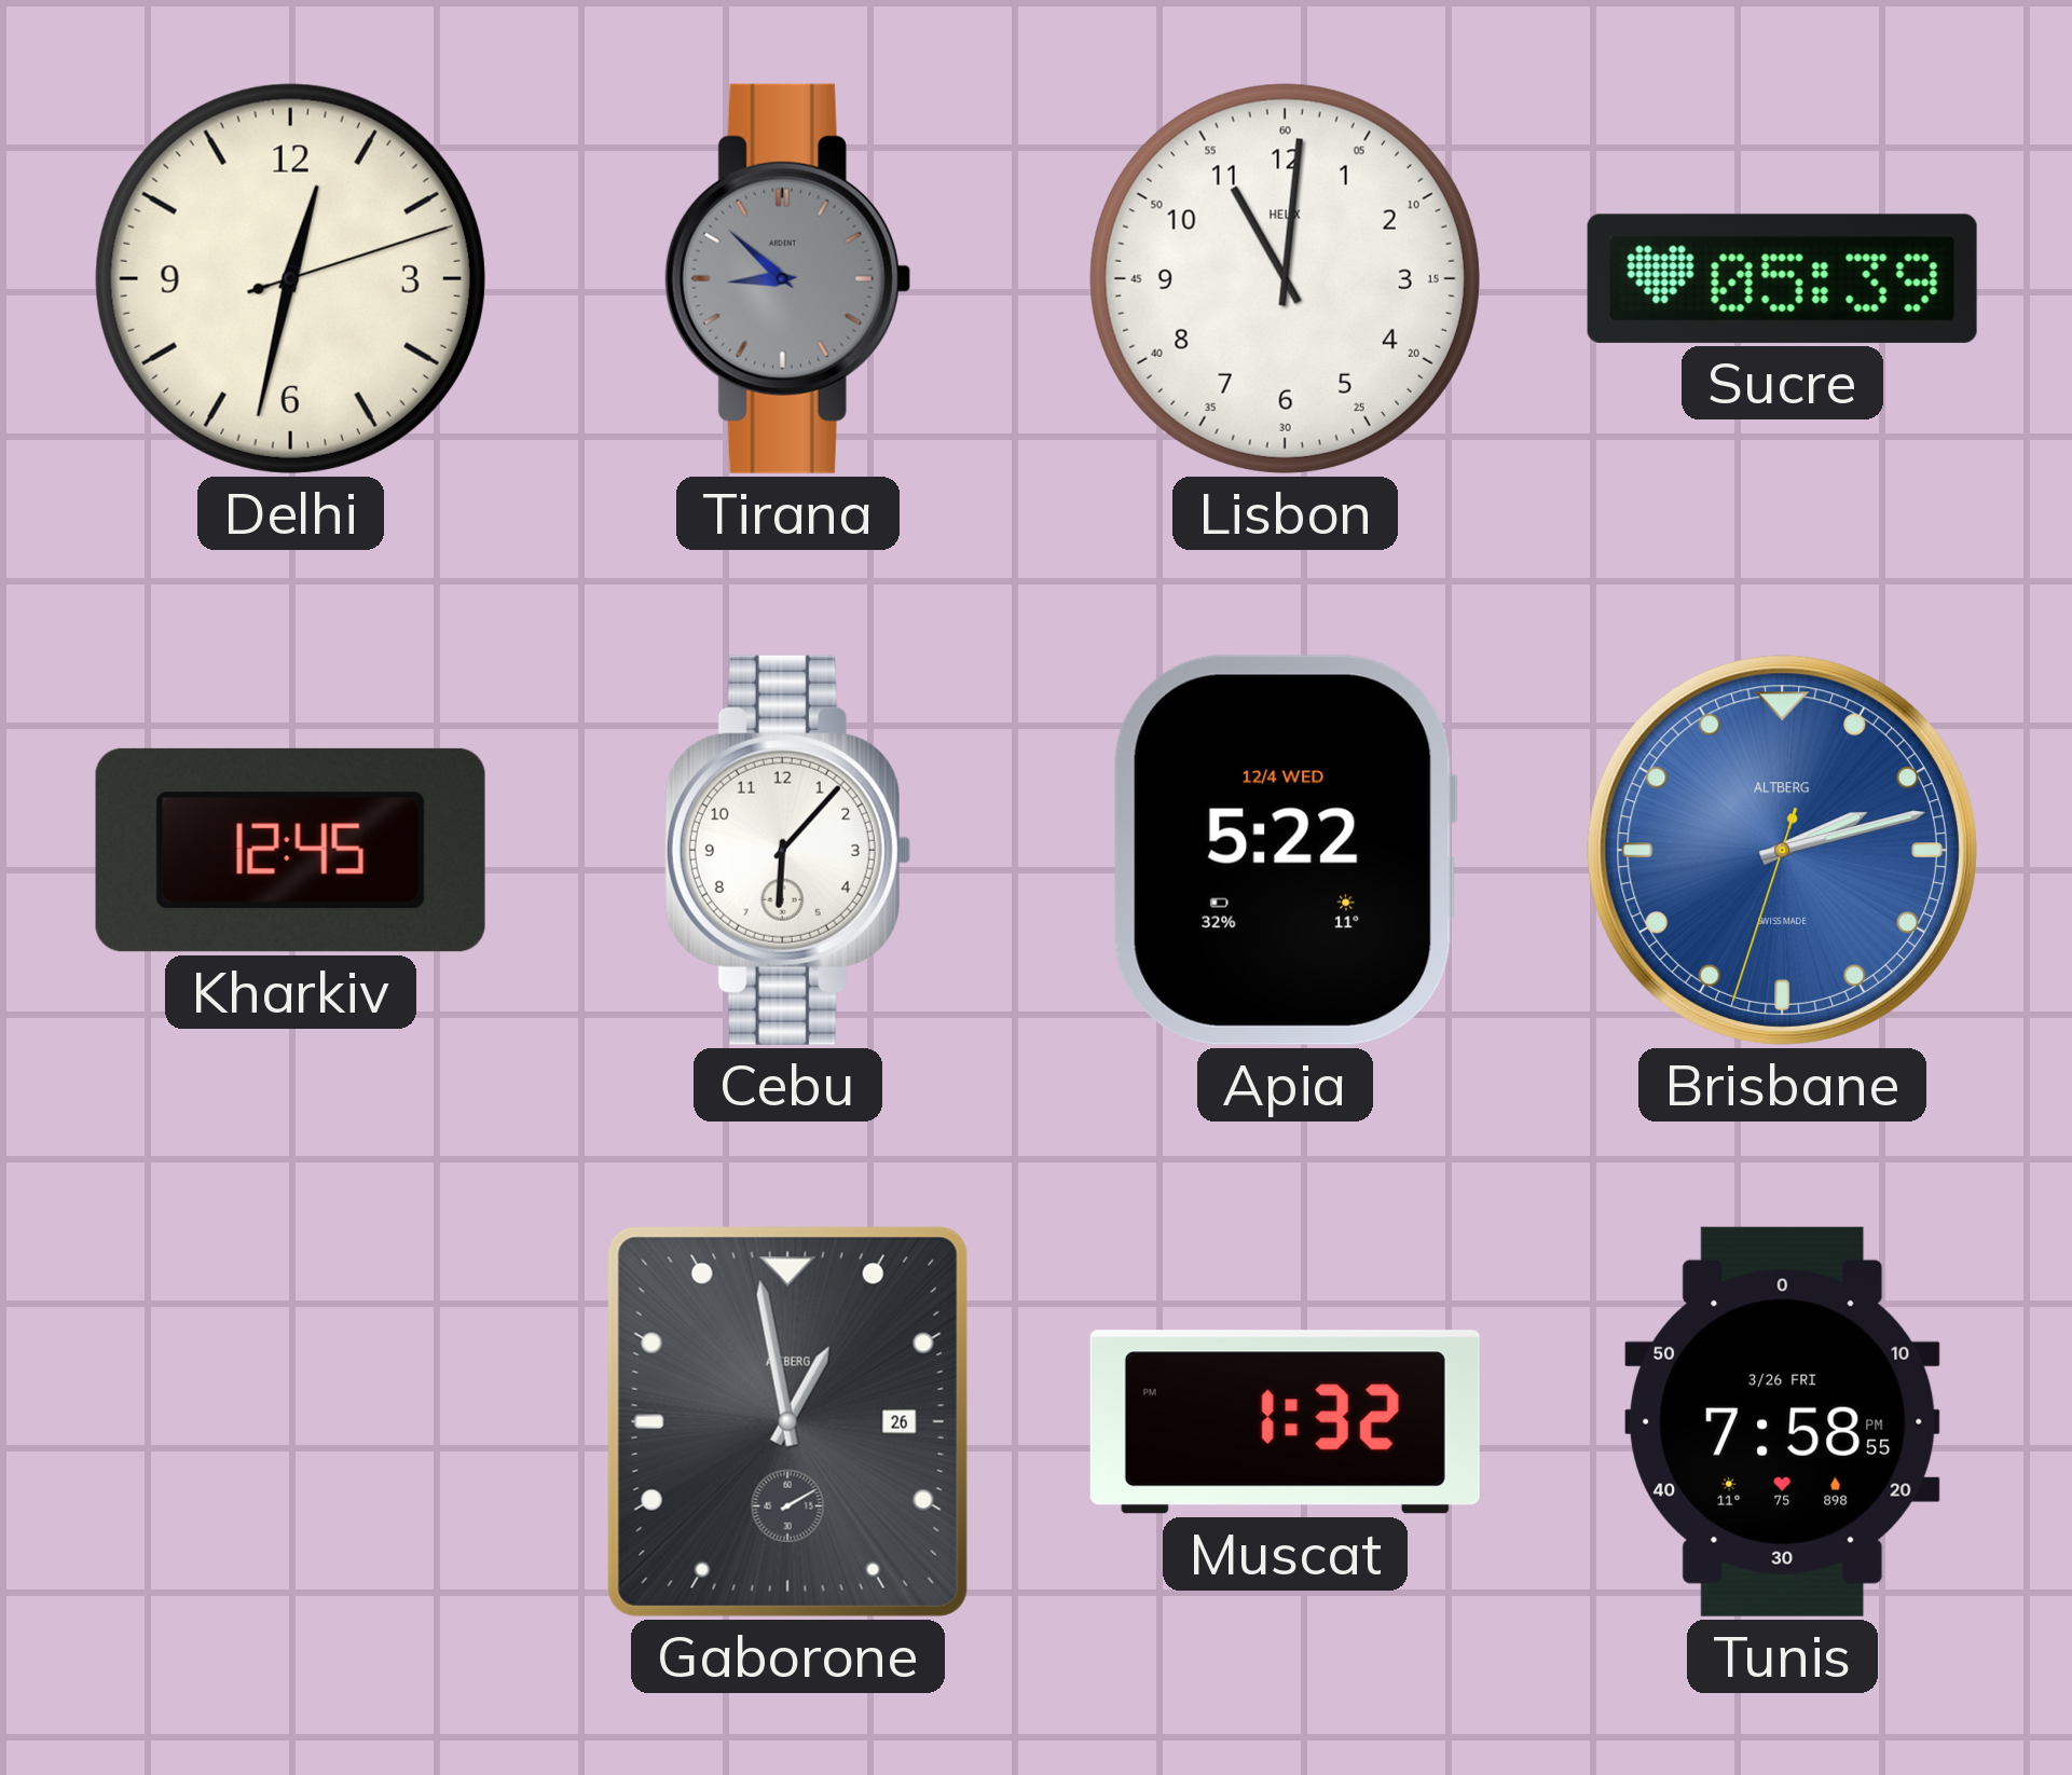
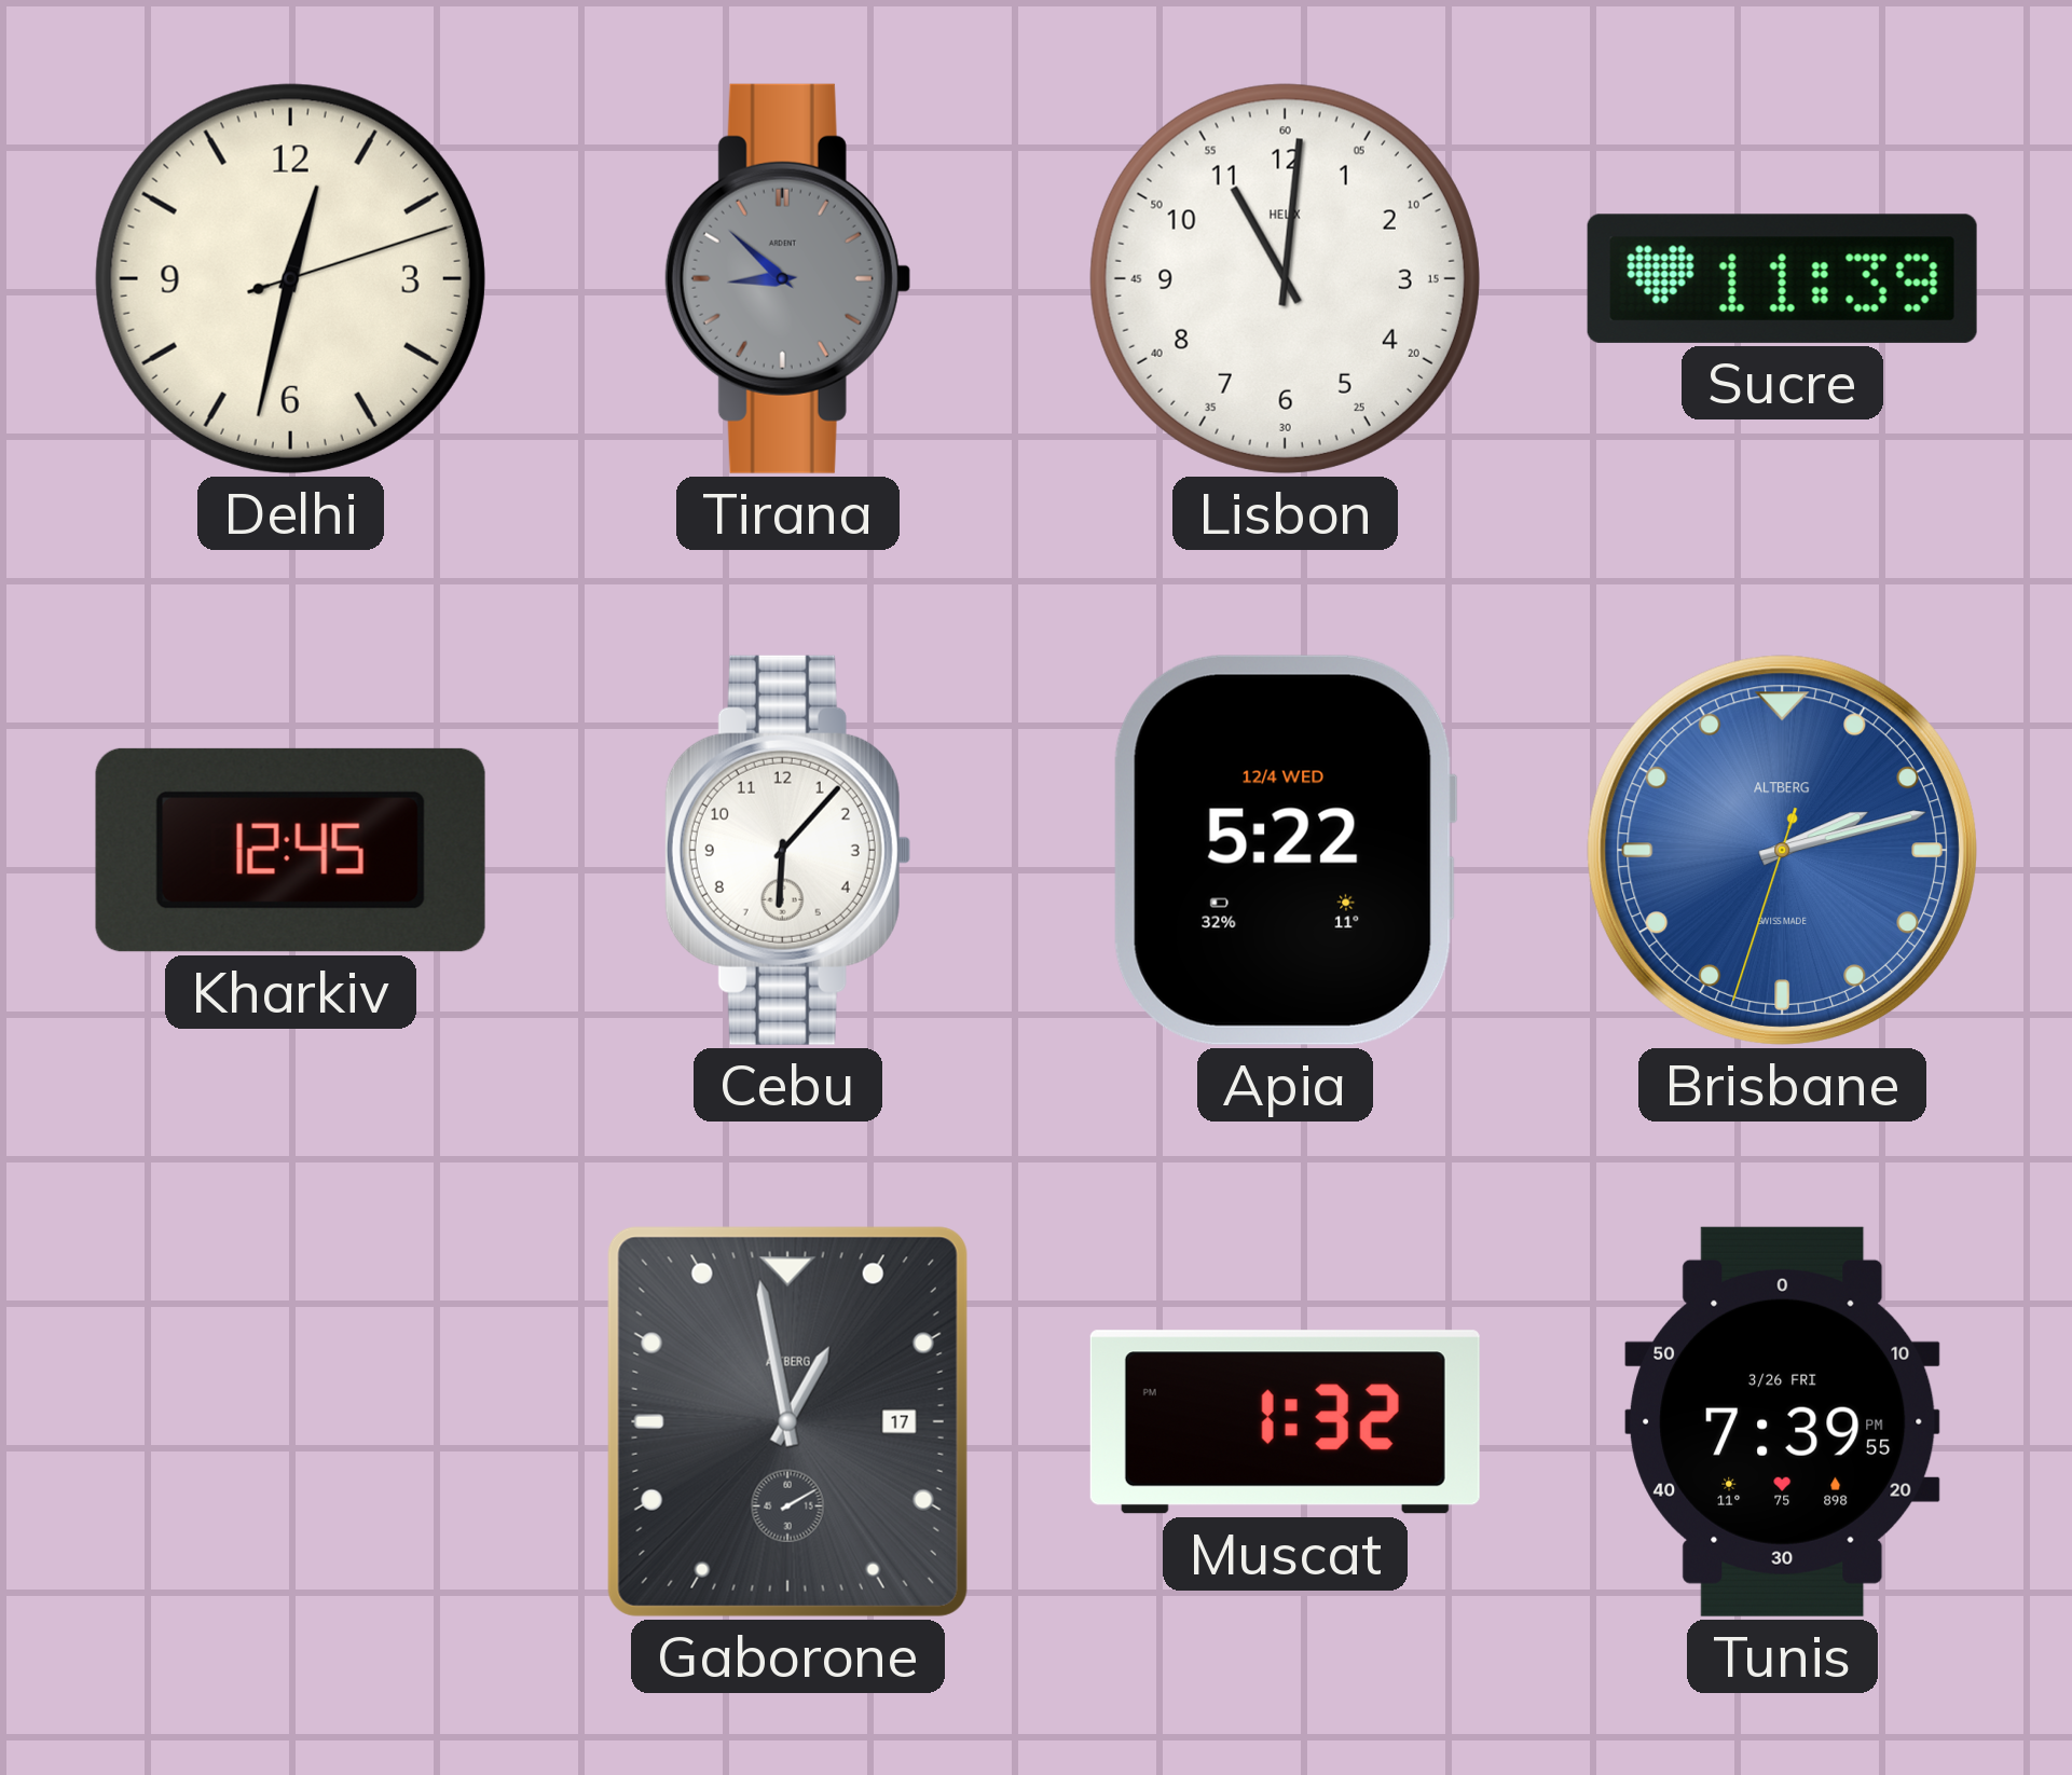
Sucre: 05:39 -> 11:39
Gaborone date: 26 -> 17
Tunis: 7:58 -> 7:39
